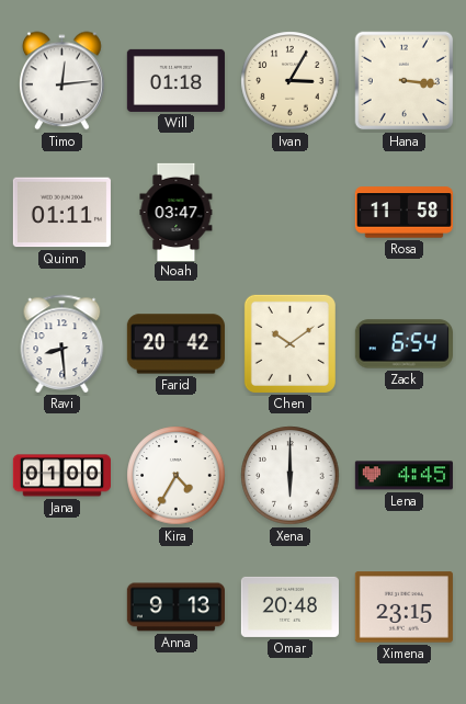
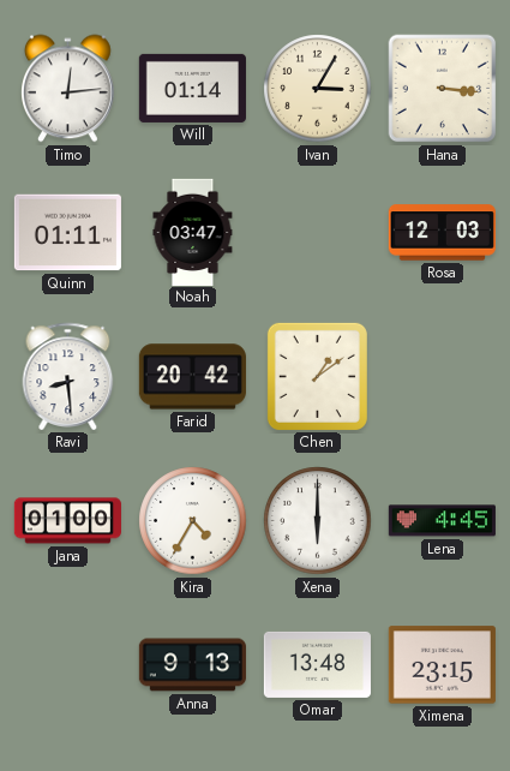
Will: 01:18 -> 01:14
Rosa: 11:58 -> 12:03
Chen: 10:09 -> 1:09
Zack: 6:54 -> none
Omar: 20:48 -> 13:48
